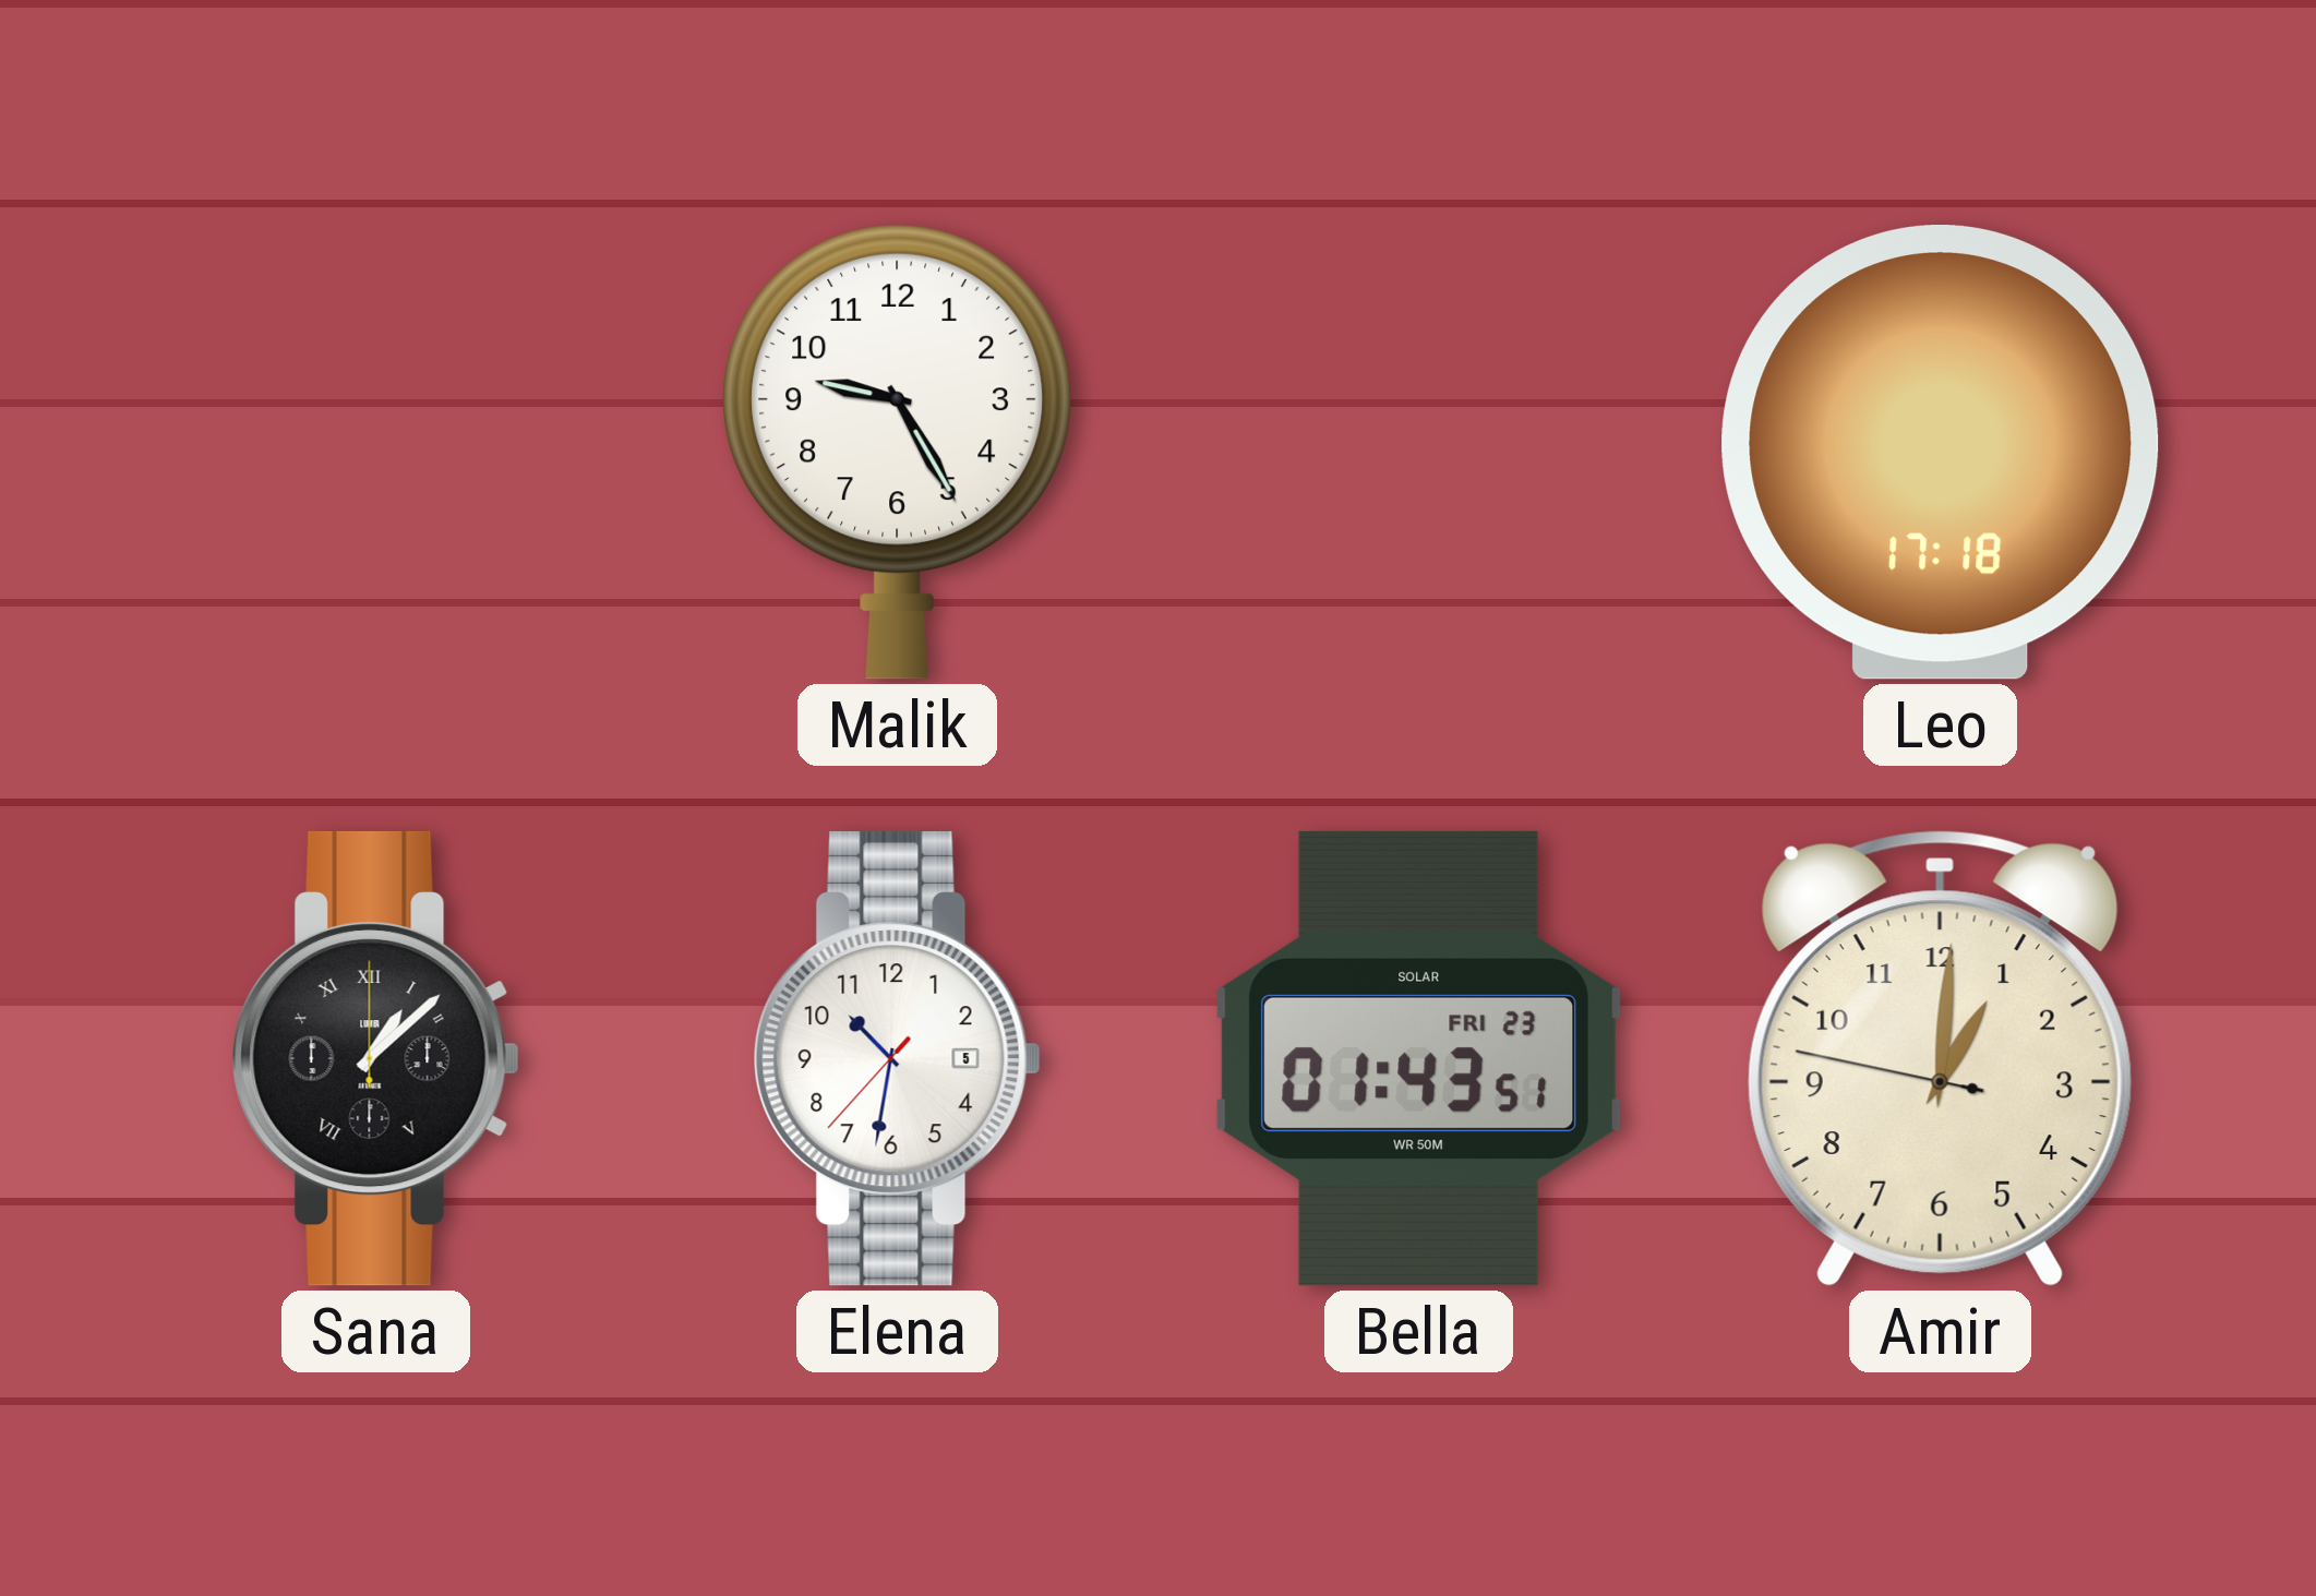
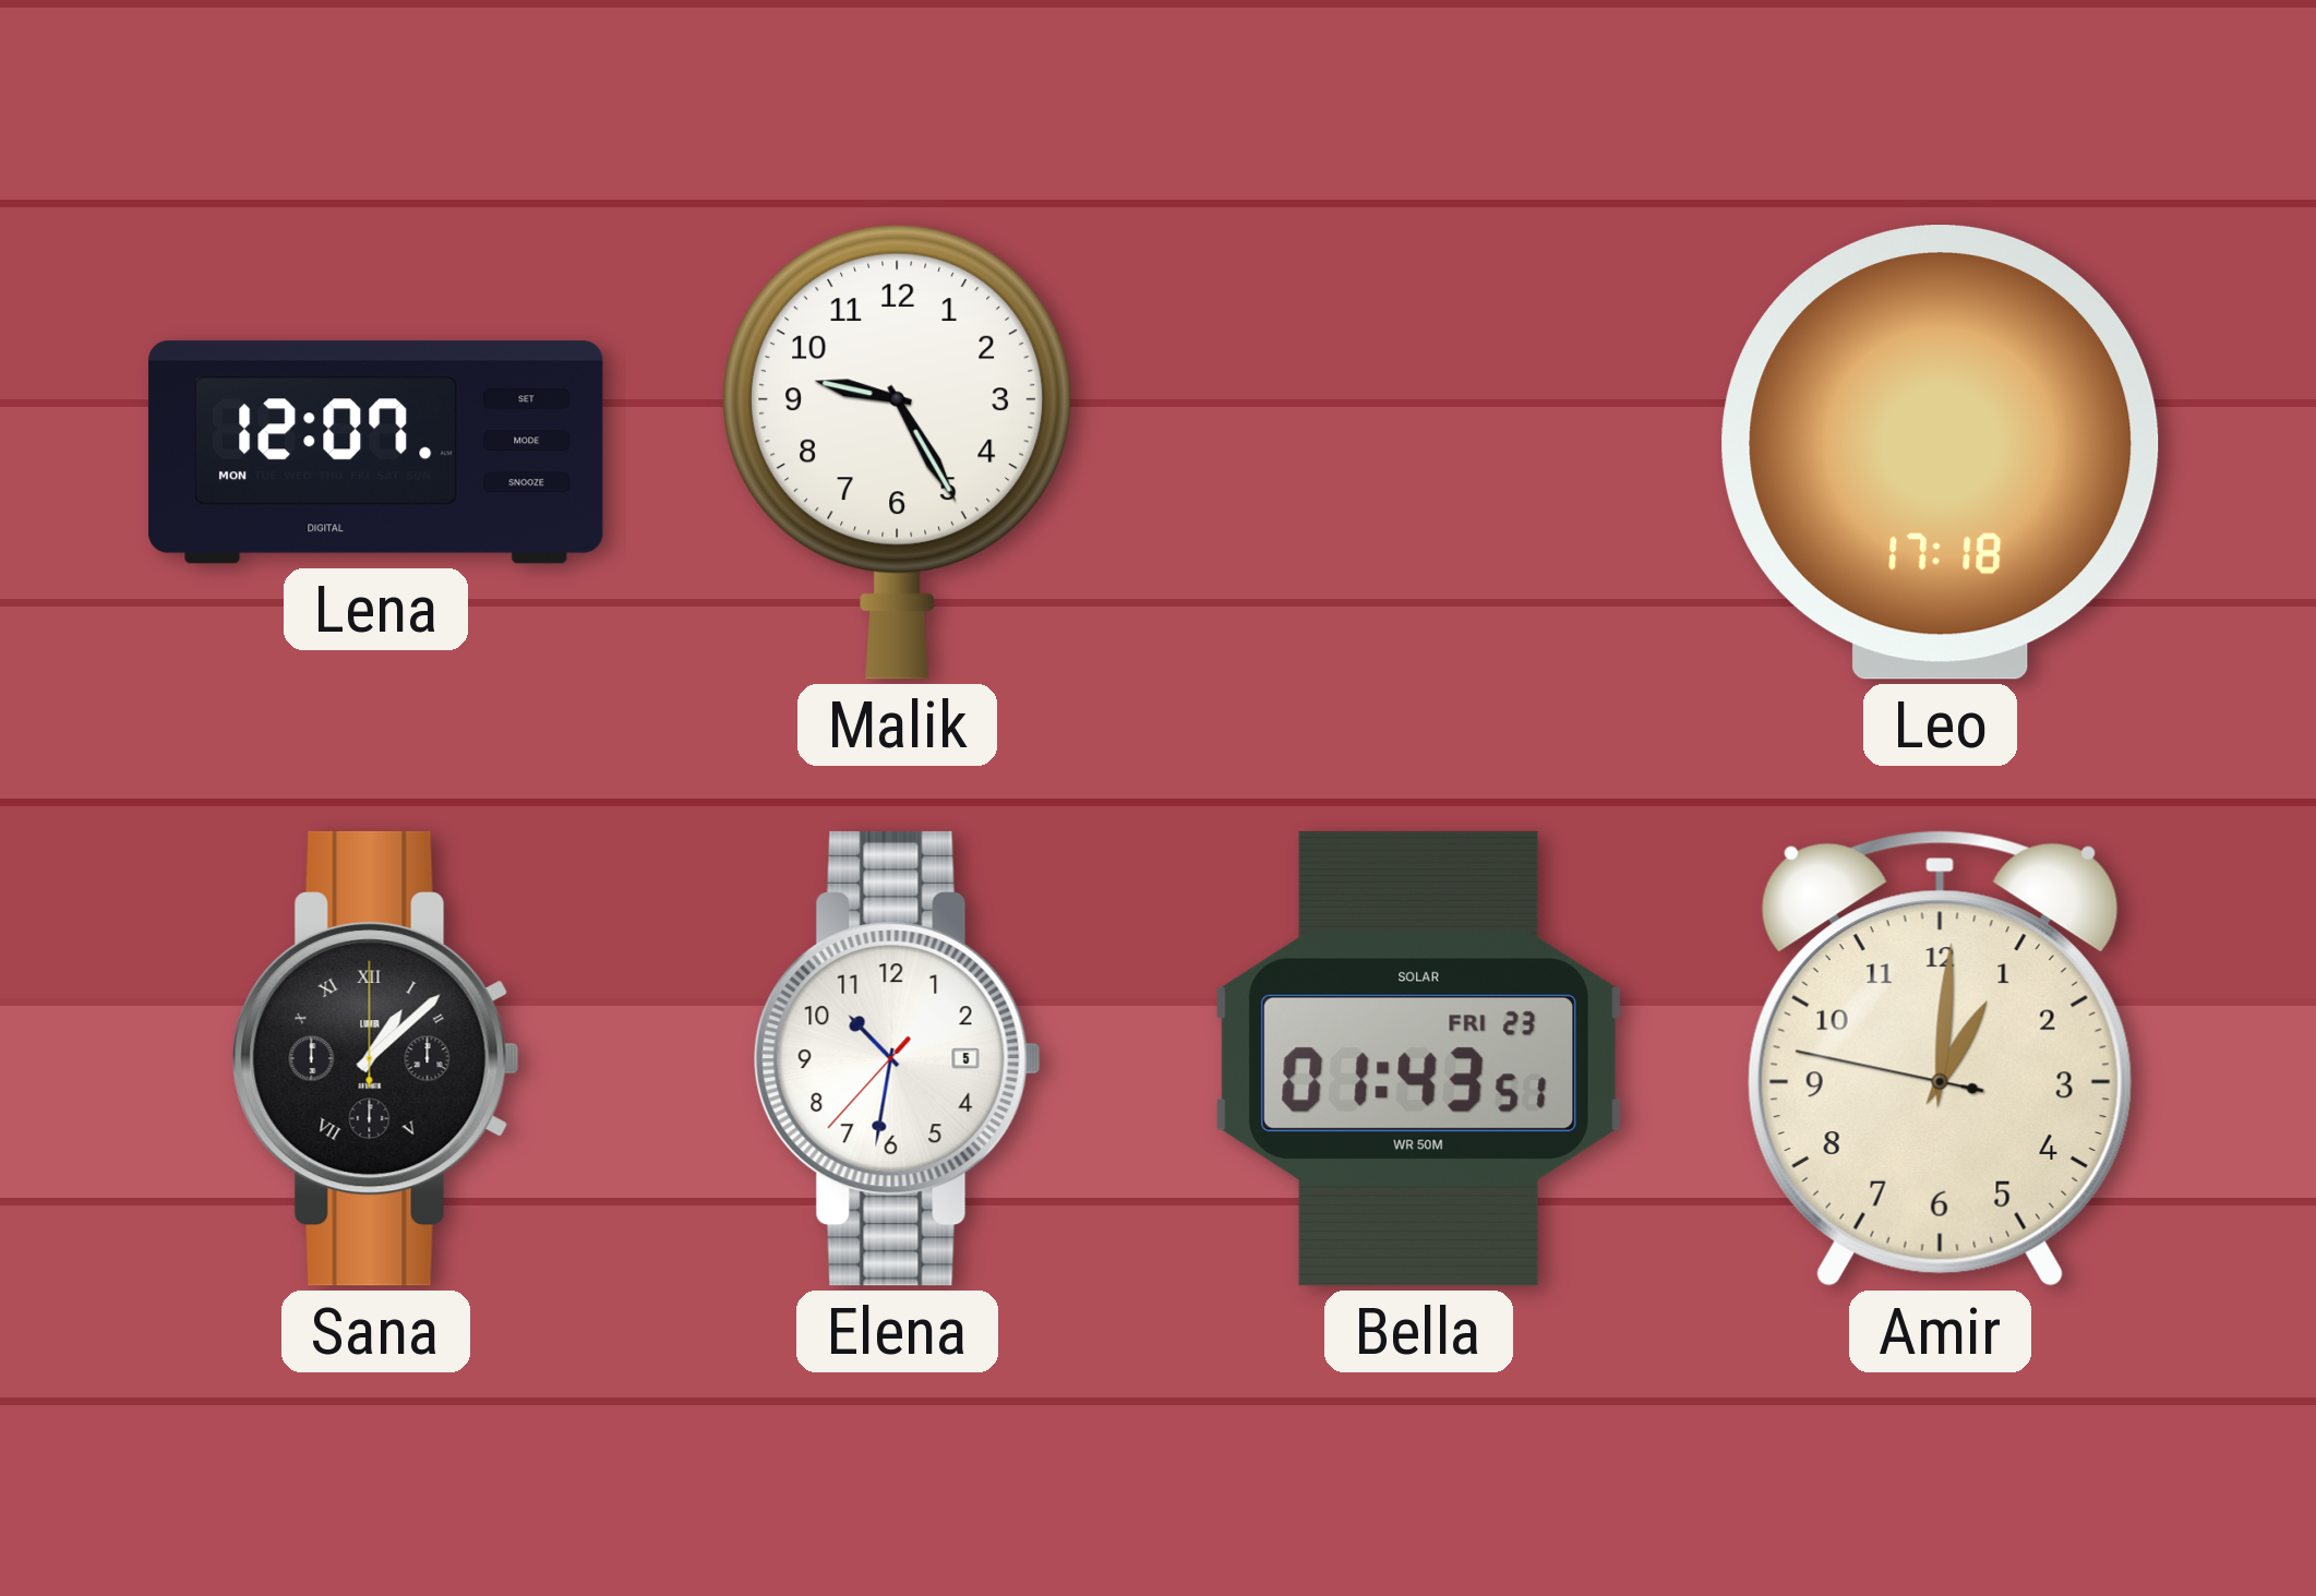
Lena: none -> 12:07
